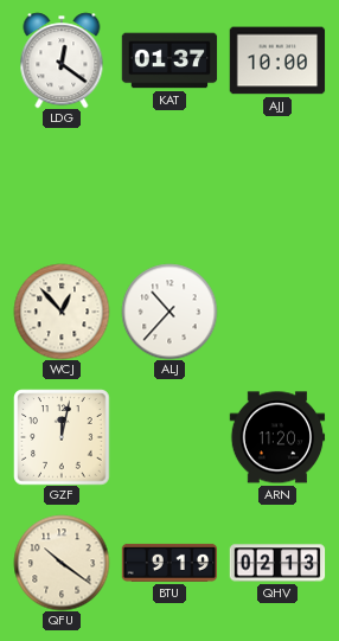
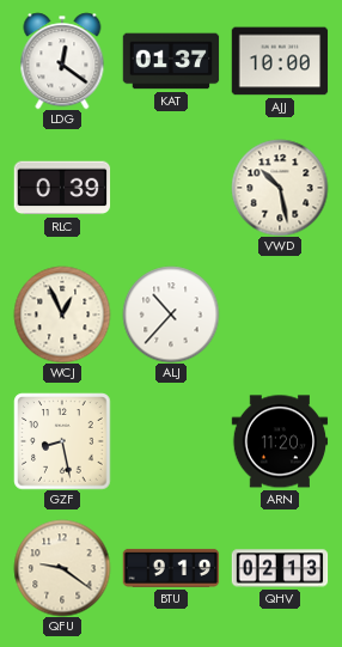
RLC: none -> 0:39
VWD: none -> 10:28
WCJ: 12:53 -> 12:56
GZF: 12:02 -> 8:28
QFU: 10:21 -> 9:21
